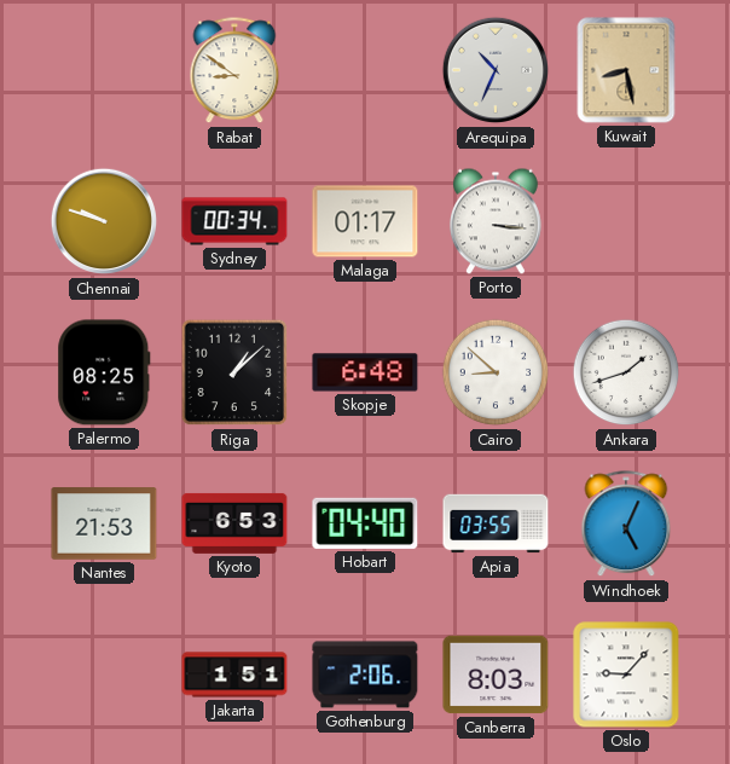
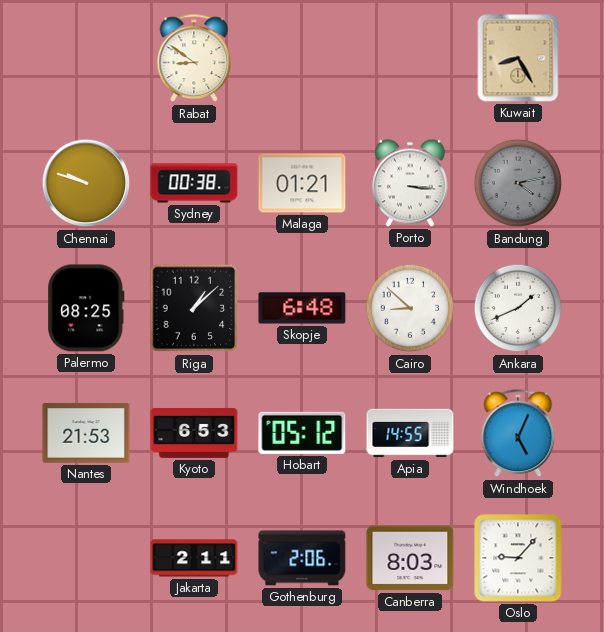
Arequipa: 10:34 -> none
Kuwait: 8:28 -> 8:25
Sydney: 00:34 -> 00:38
Malaga: 01:17 -> 01:21
Bandung: none -> 4:13
Ankara: 1:42 -> 1:41
Hobart: 04:40 -> 05:12
Apia: 03:55 -> 14:55
Jakarta: 1:51 -> 2:11
